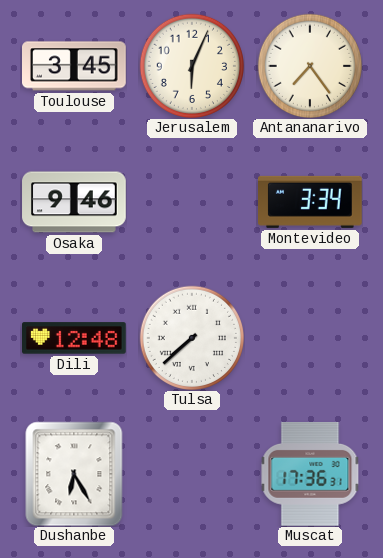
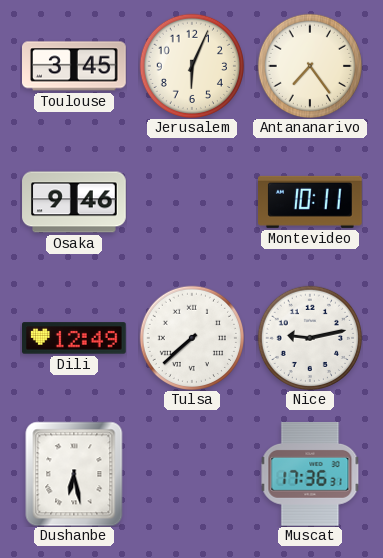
Montevideo: 3:34 -> 10:11
Dili: 12:48 -> 12:49
Nice: none -> 9:13
Dushanbe: 6:25 -> 6:28
